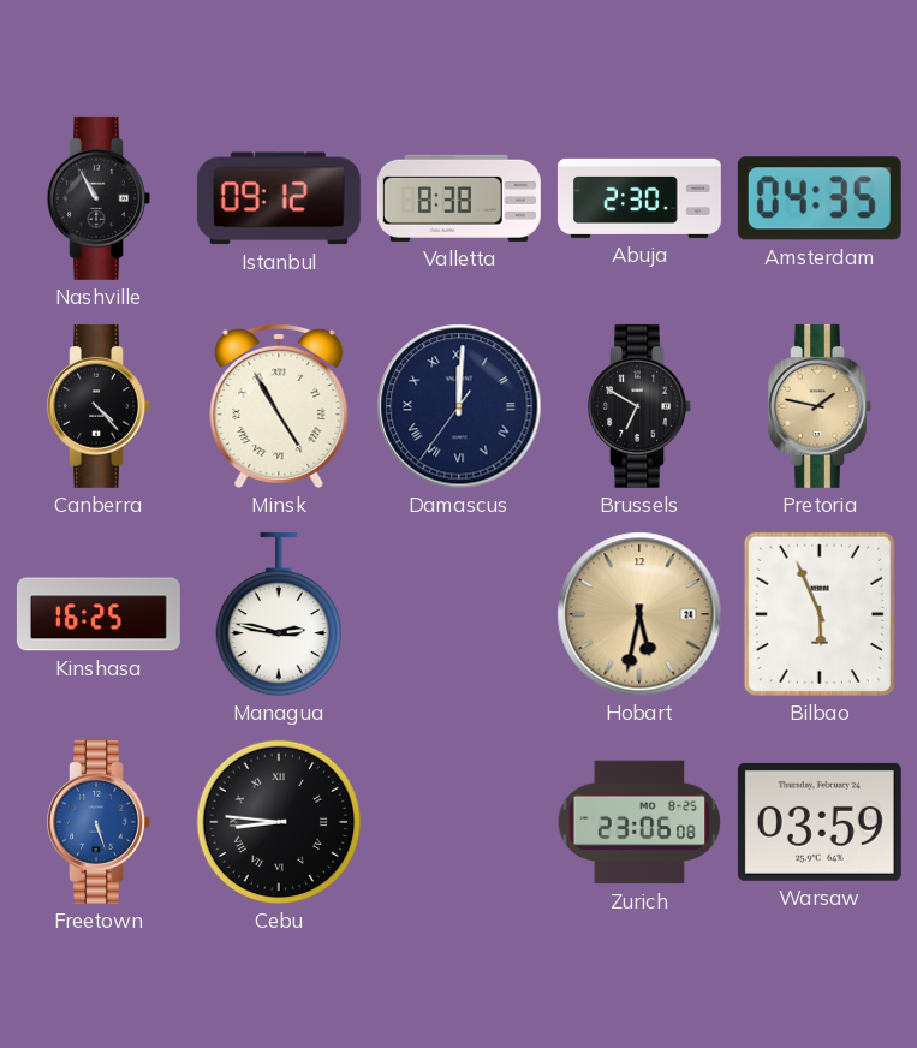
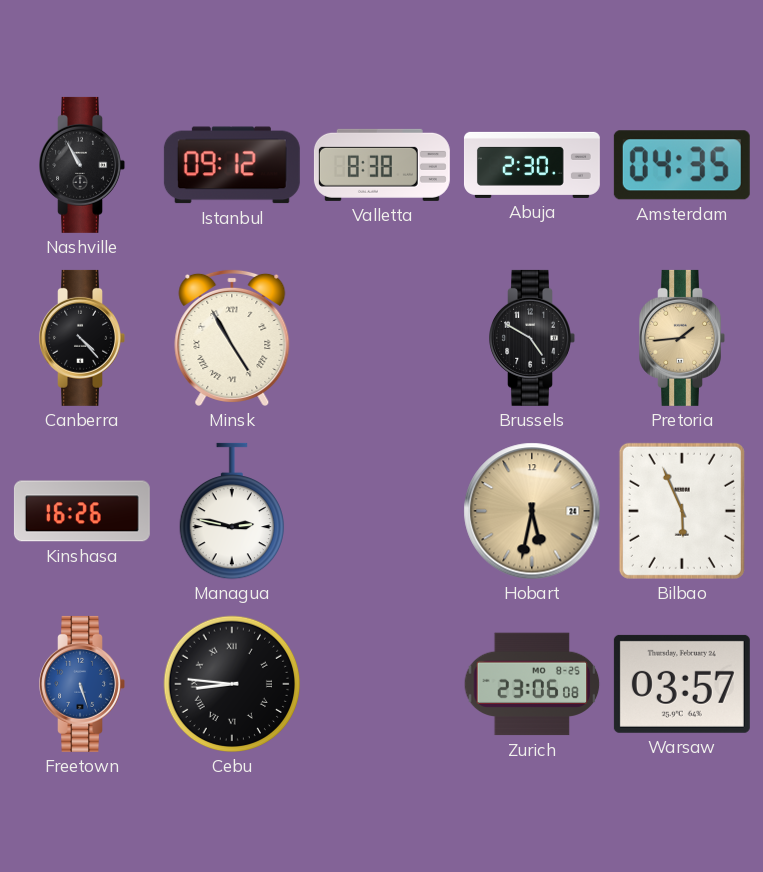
Damascus: 12:00 -> none
Brussels: 6:50 -> 4:50
Pretoria: 1:47 -> 1:44
Kinshasa: 16:25 -> 16:26
Warsaw: 03:59 -> 03:57
